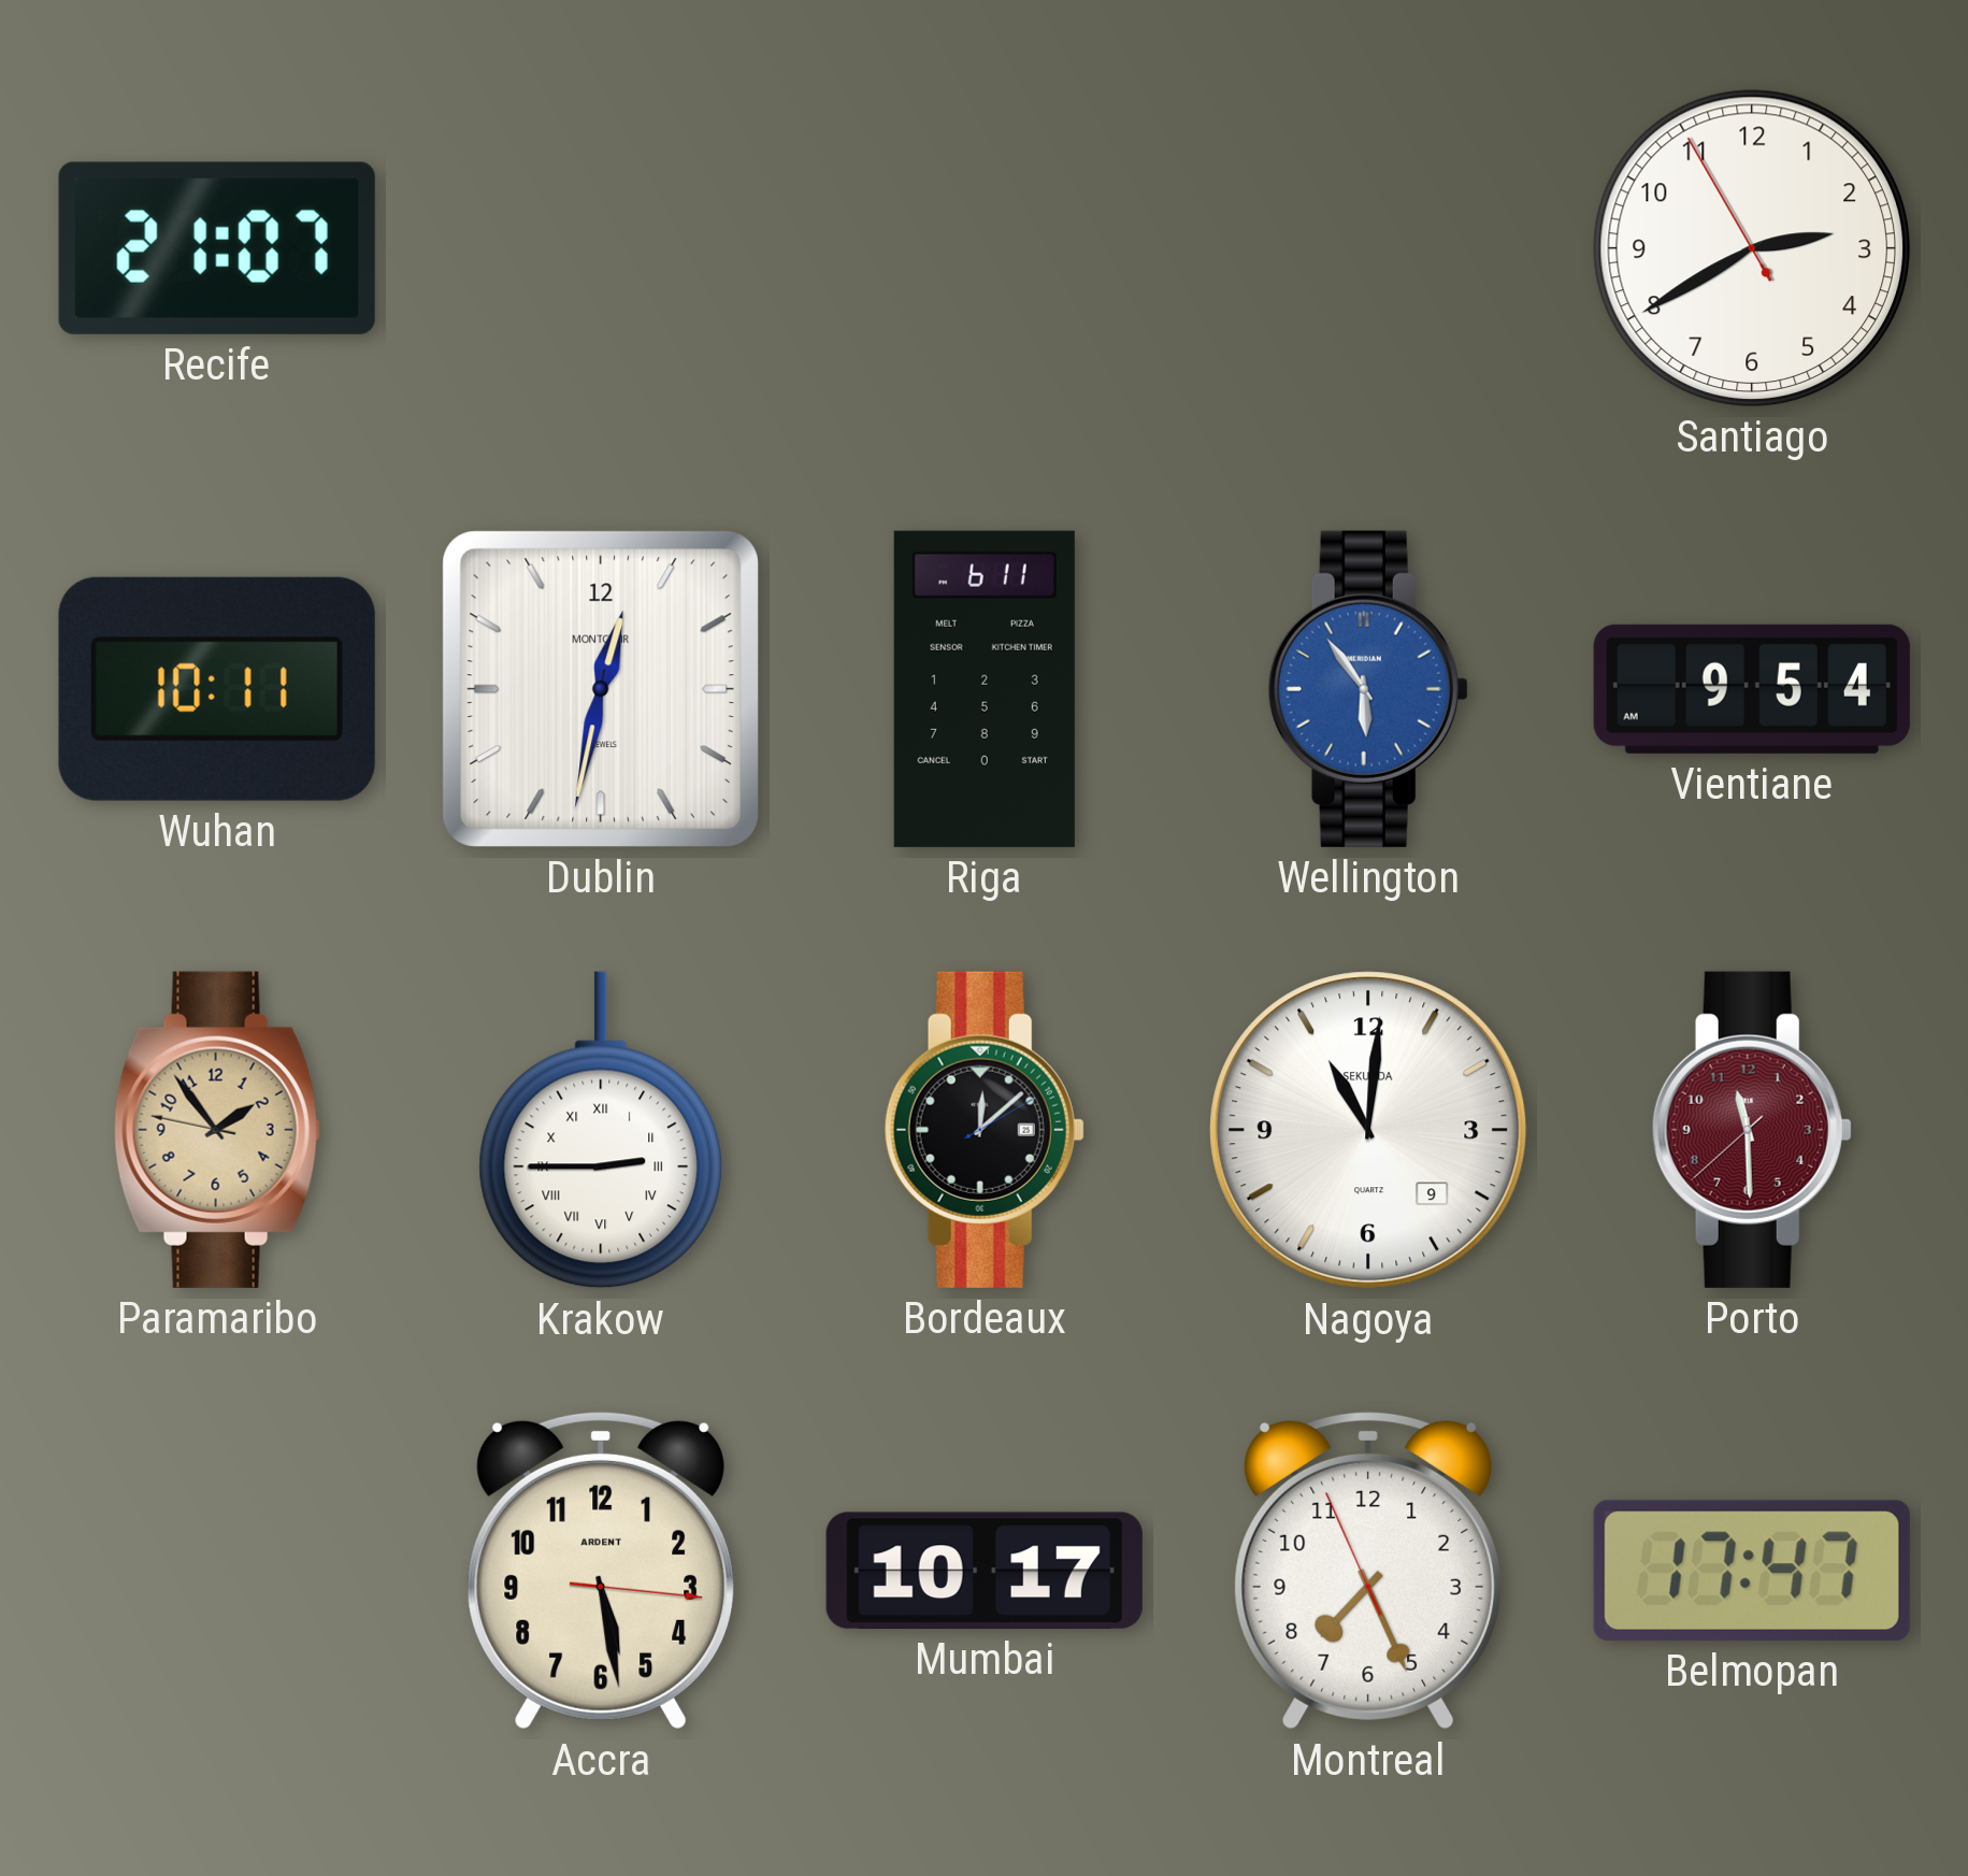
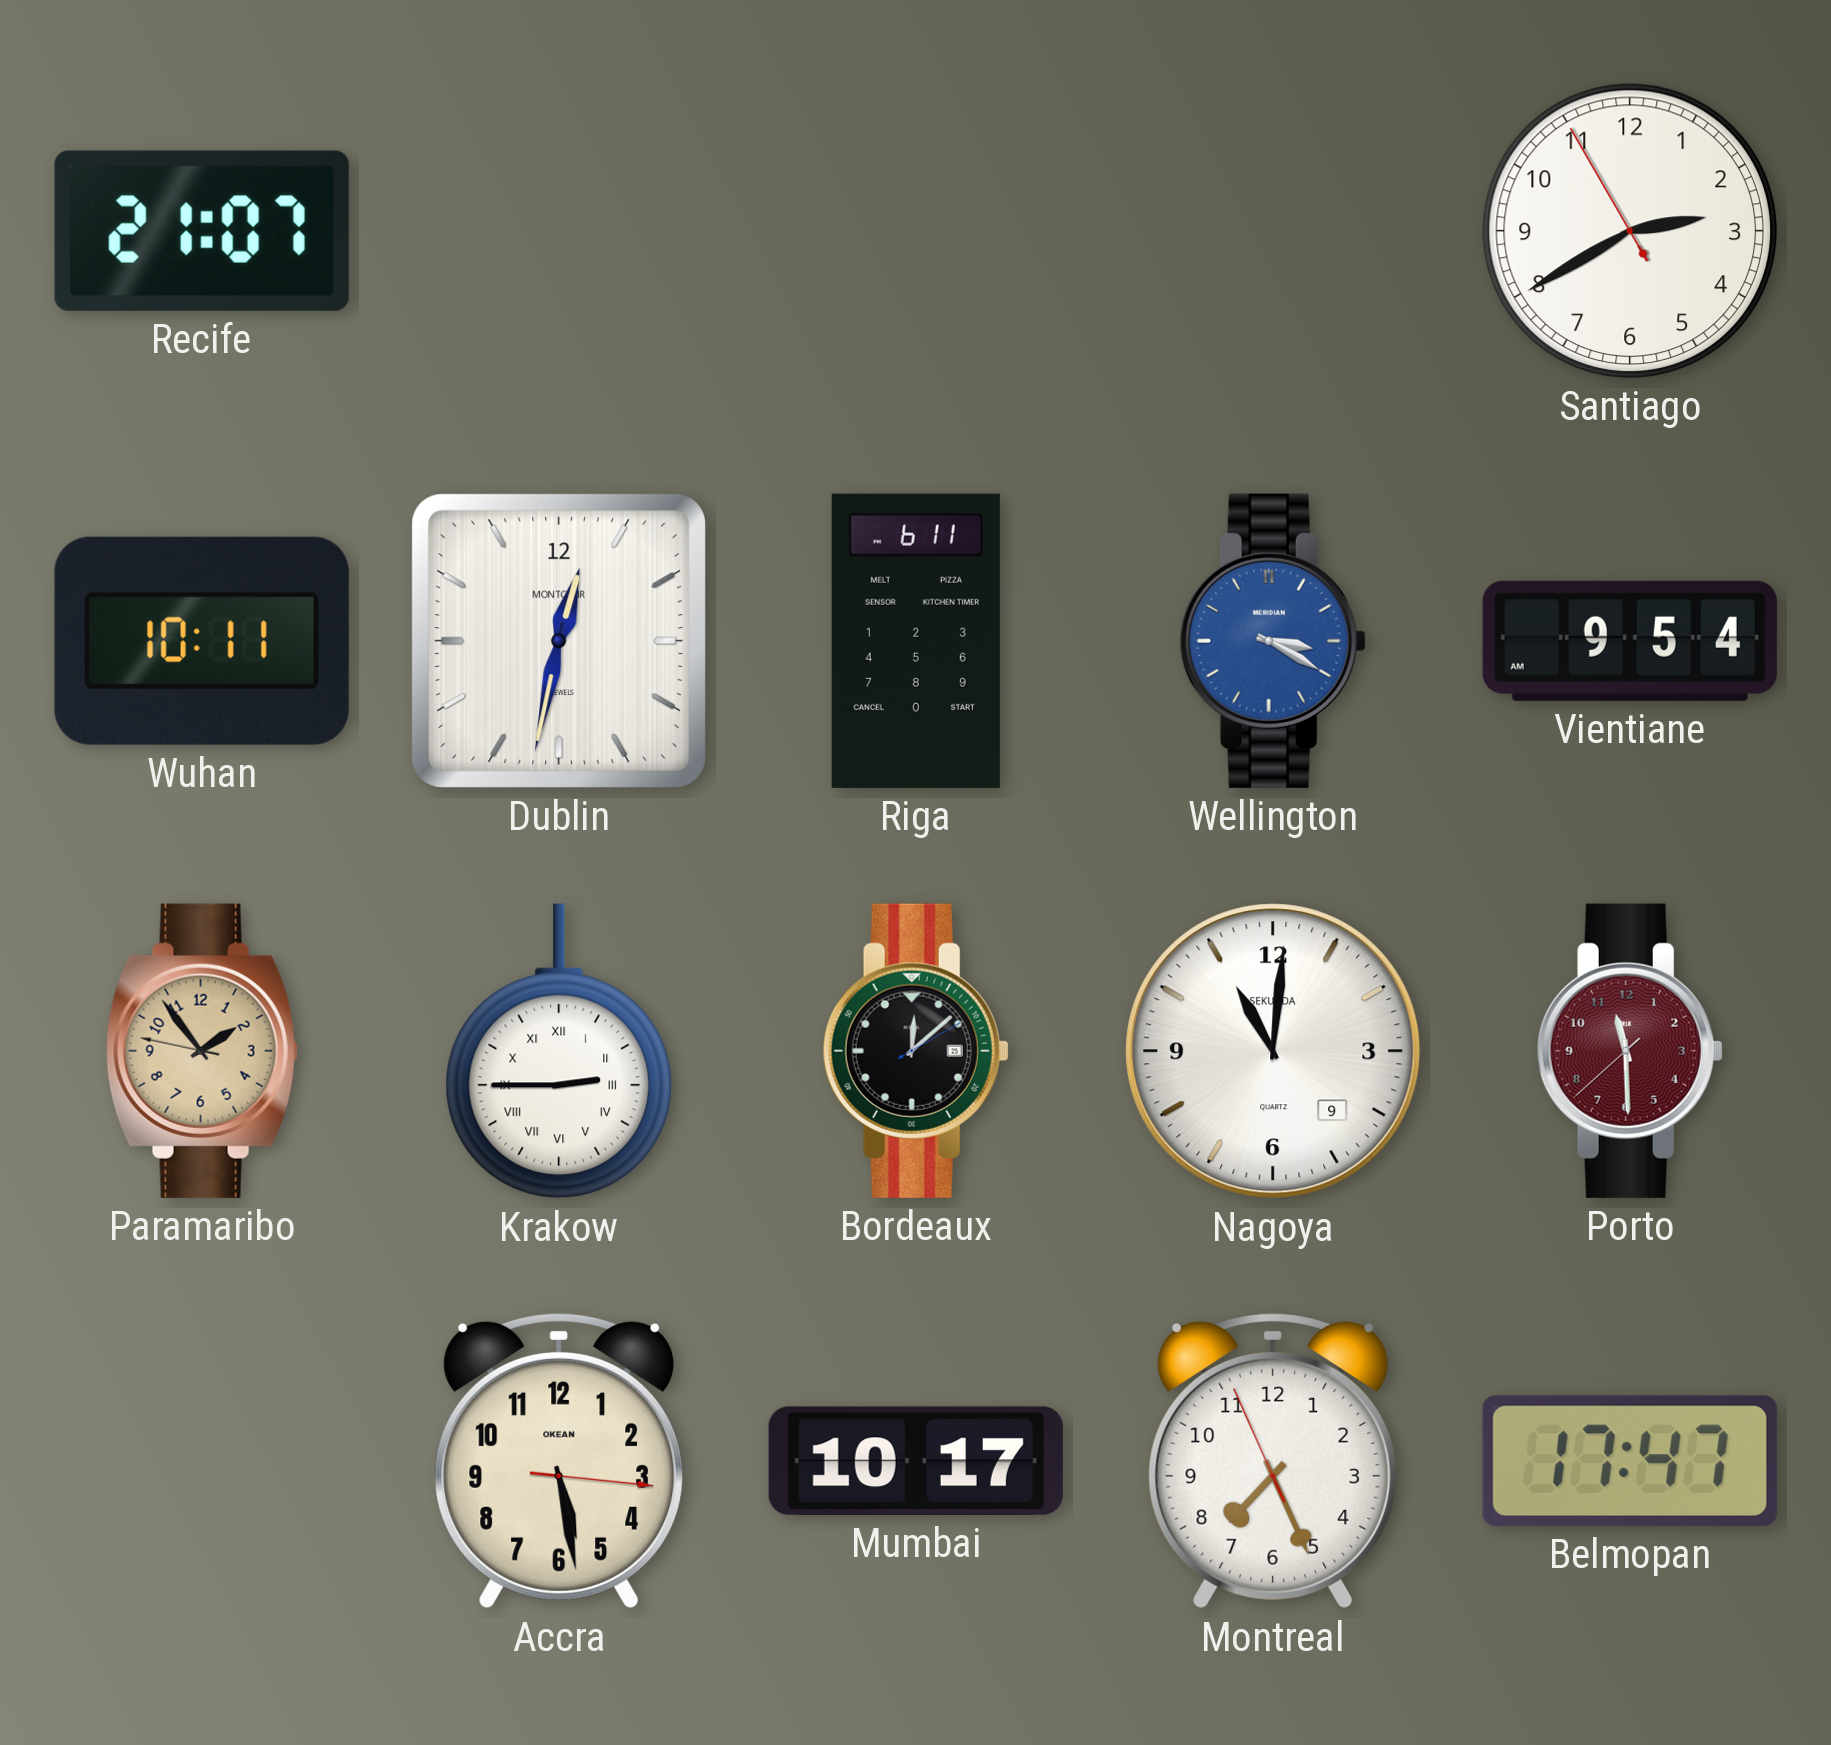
Wellington: 5:54 -> 3:20
Accra brand: ARDENT -> OKEAN
